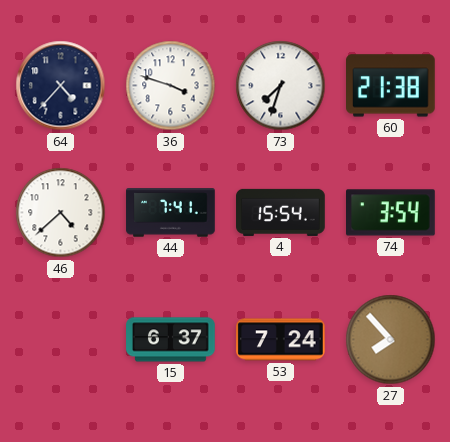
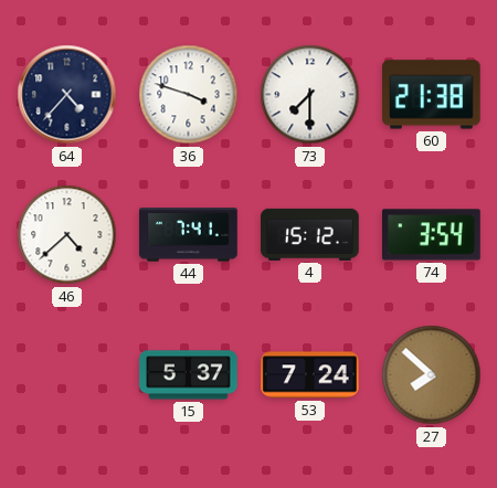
73: 7:33 -> 7:30
4: 15:54 -> 15:12
15: 6:37 -> 5:37
27: 7:53 -> 7:52
